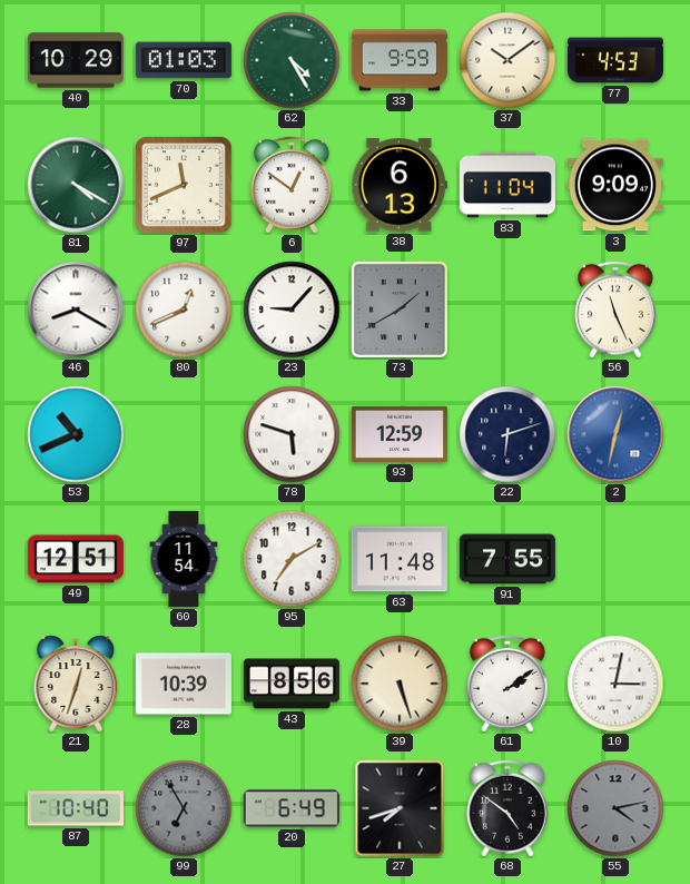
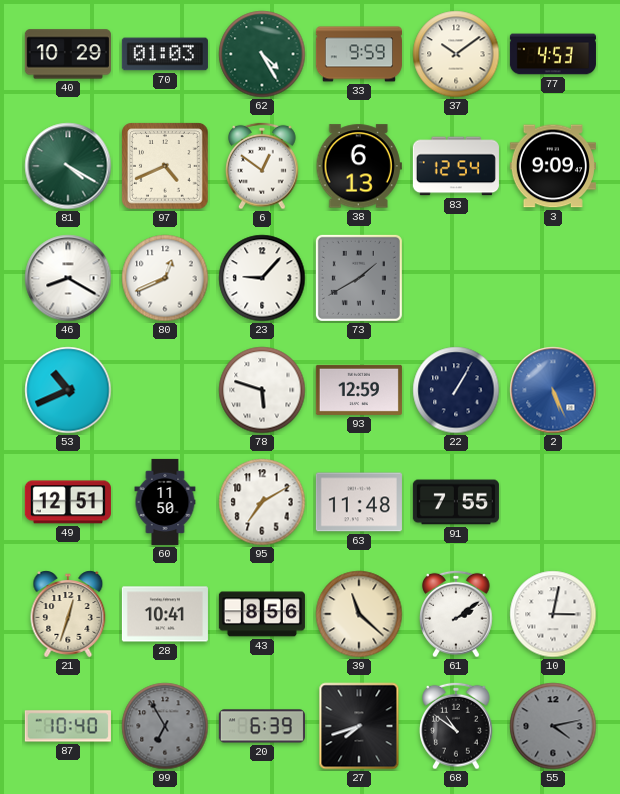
97: 11:41 -> 4:41
83: 11:04 -> 12:54
56: 11:26 -> none
22: 6:12 -> 1:05
2: 12:32 -> 5:26
60: 11:54 -> 11:50
28: 10:39 -> 10:41
39: 5:27 -> 11:22
20: 6:49 -> 6:39
68: 4:51 -> 10:51
